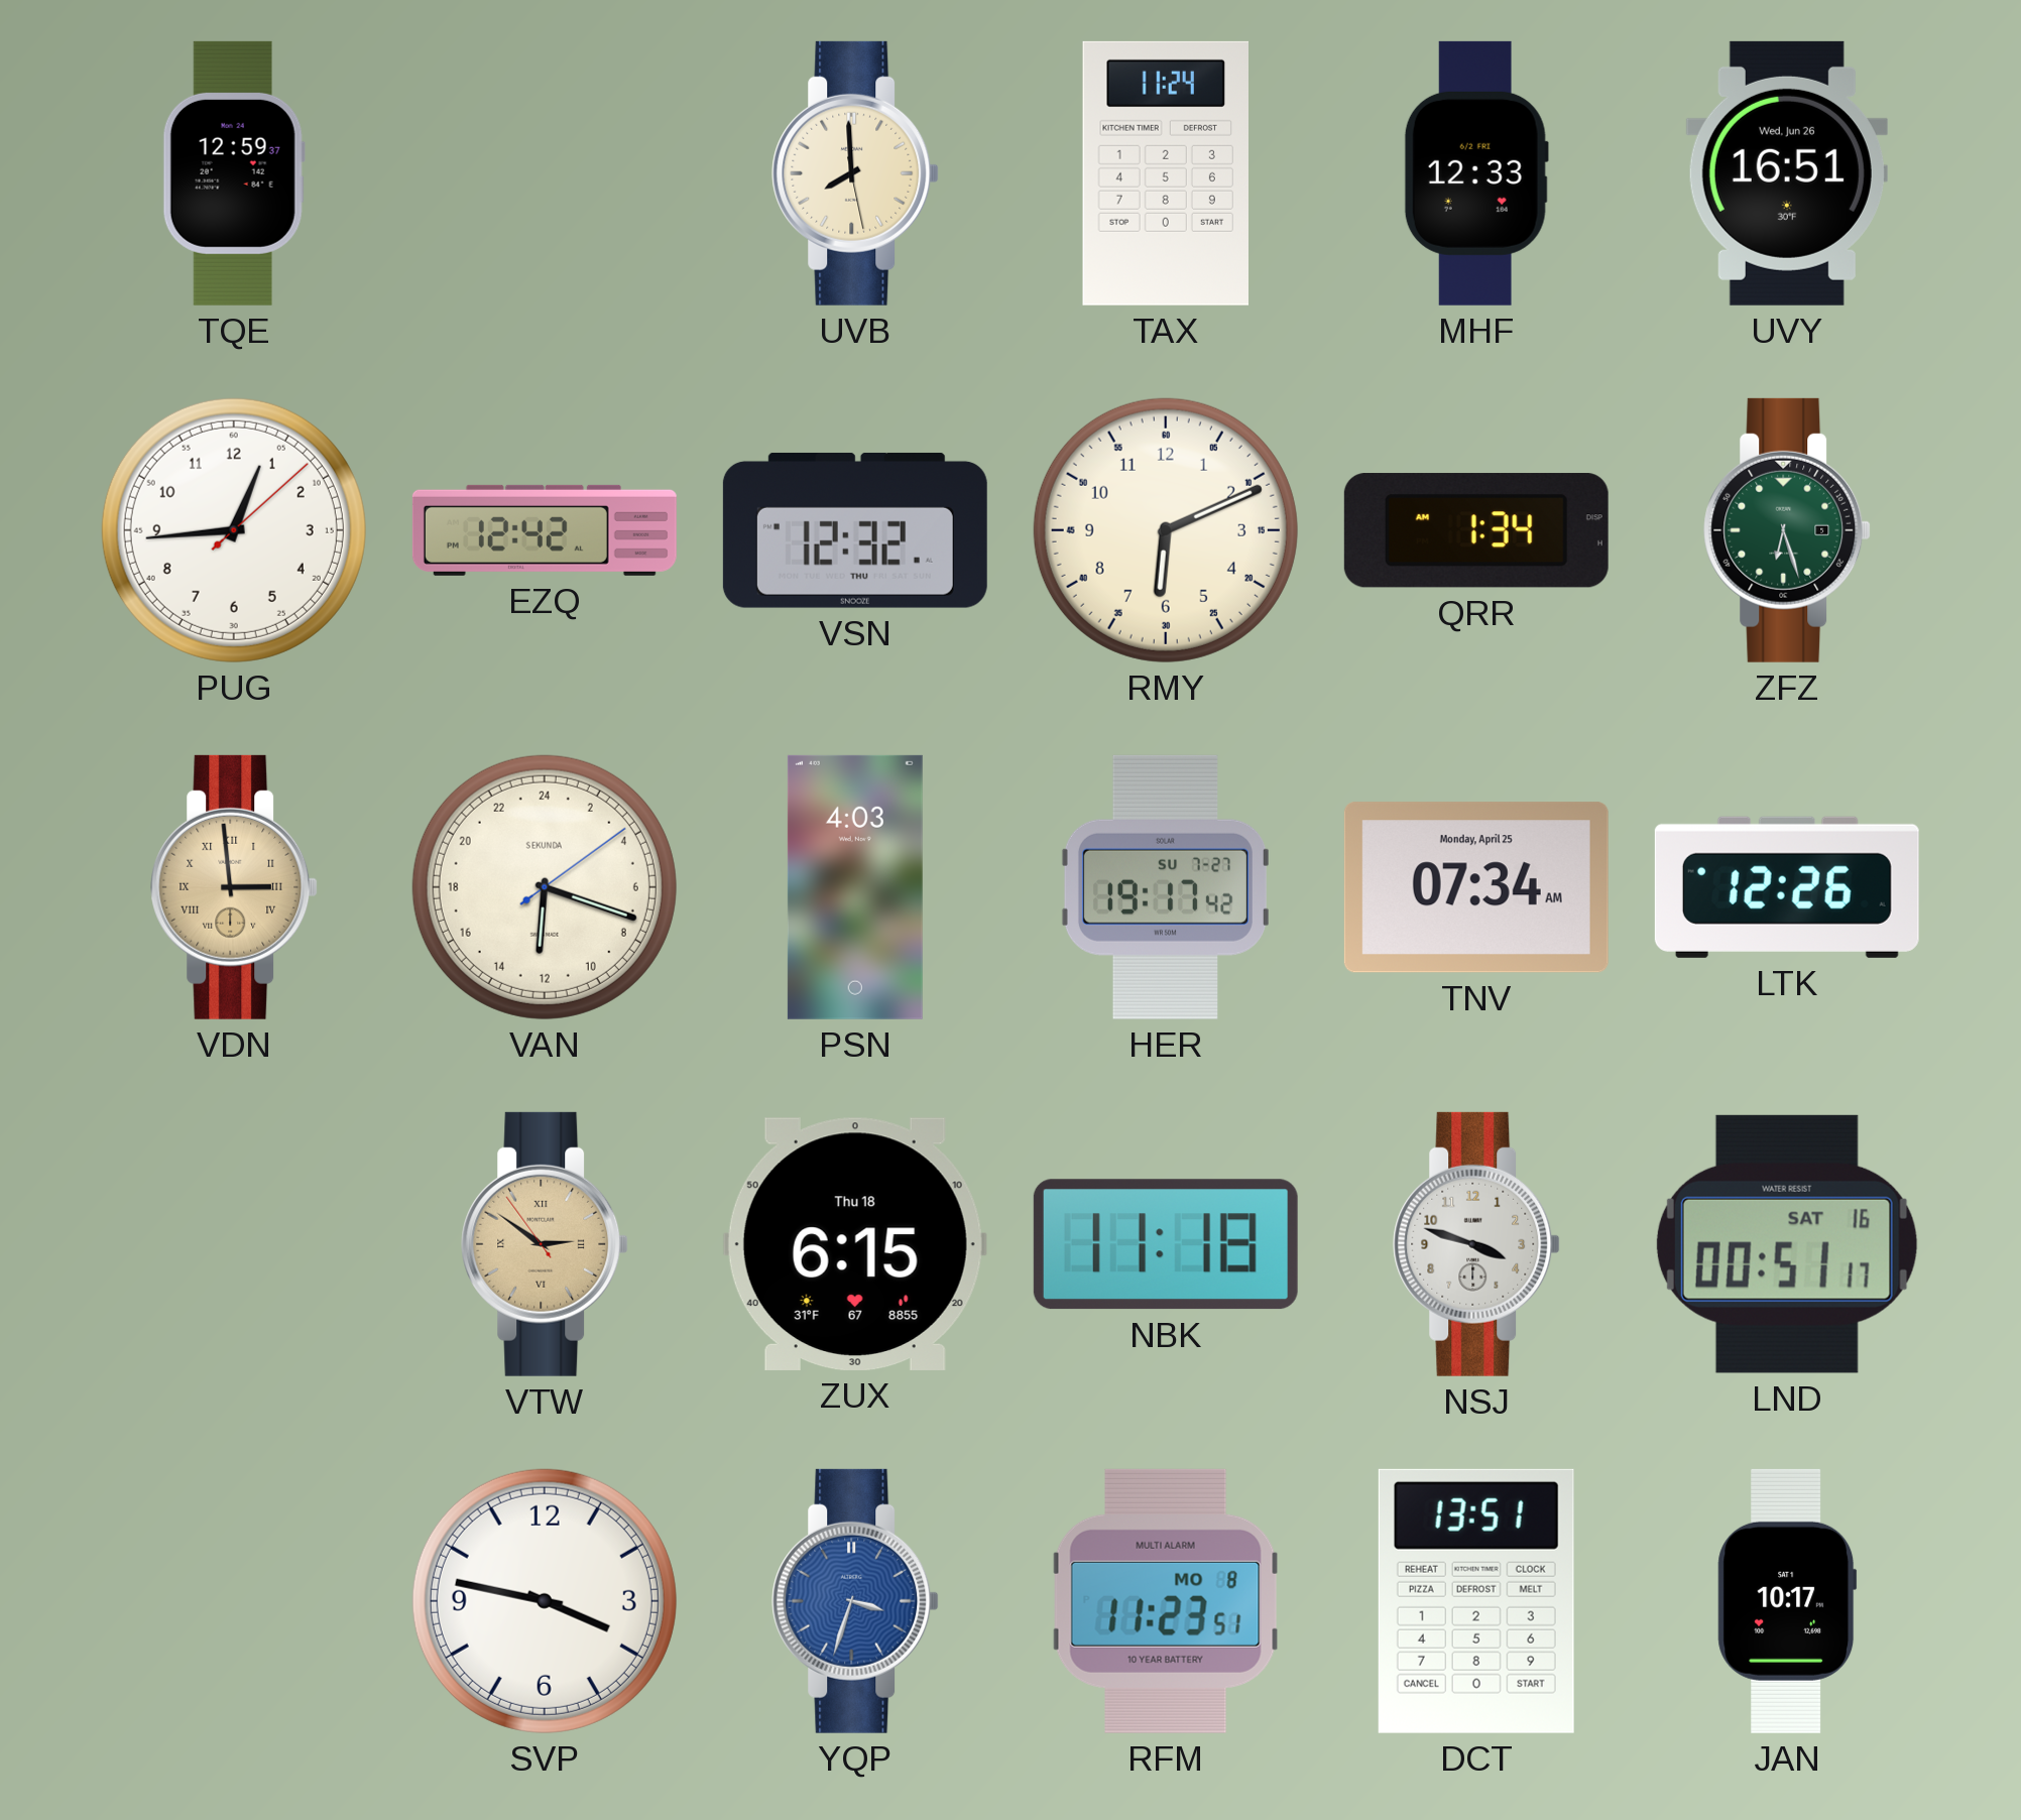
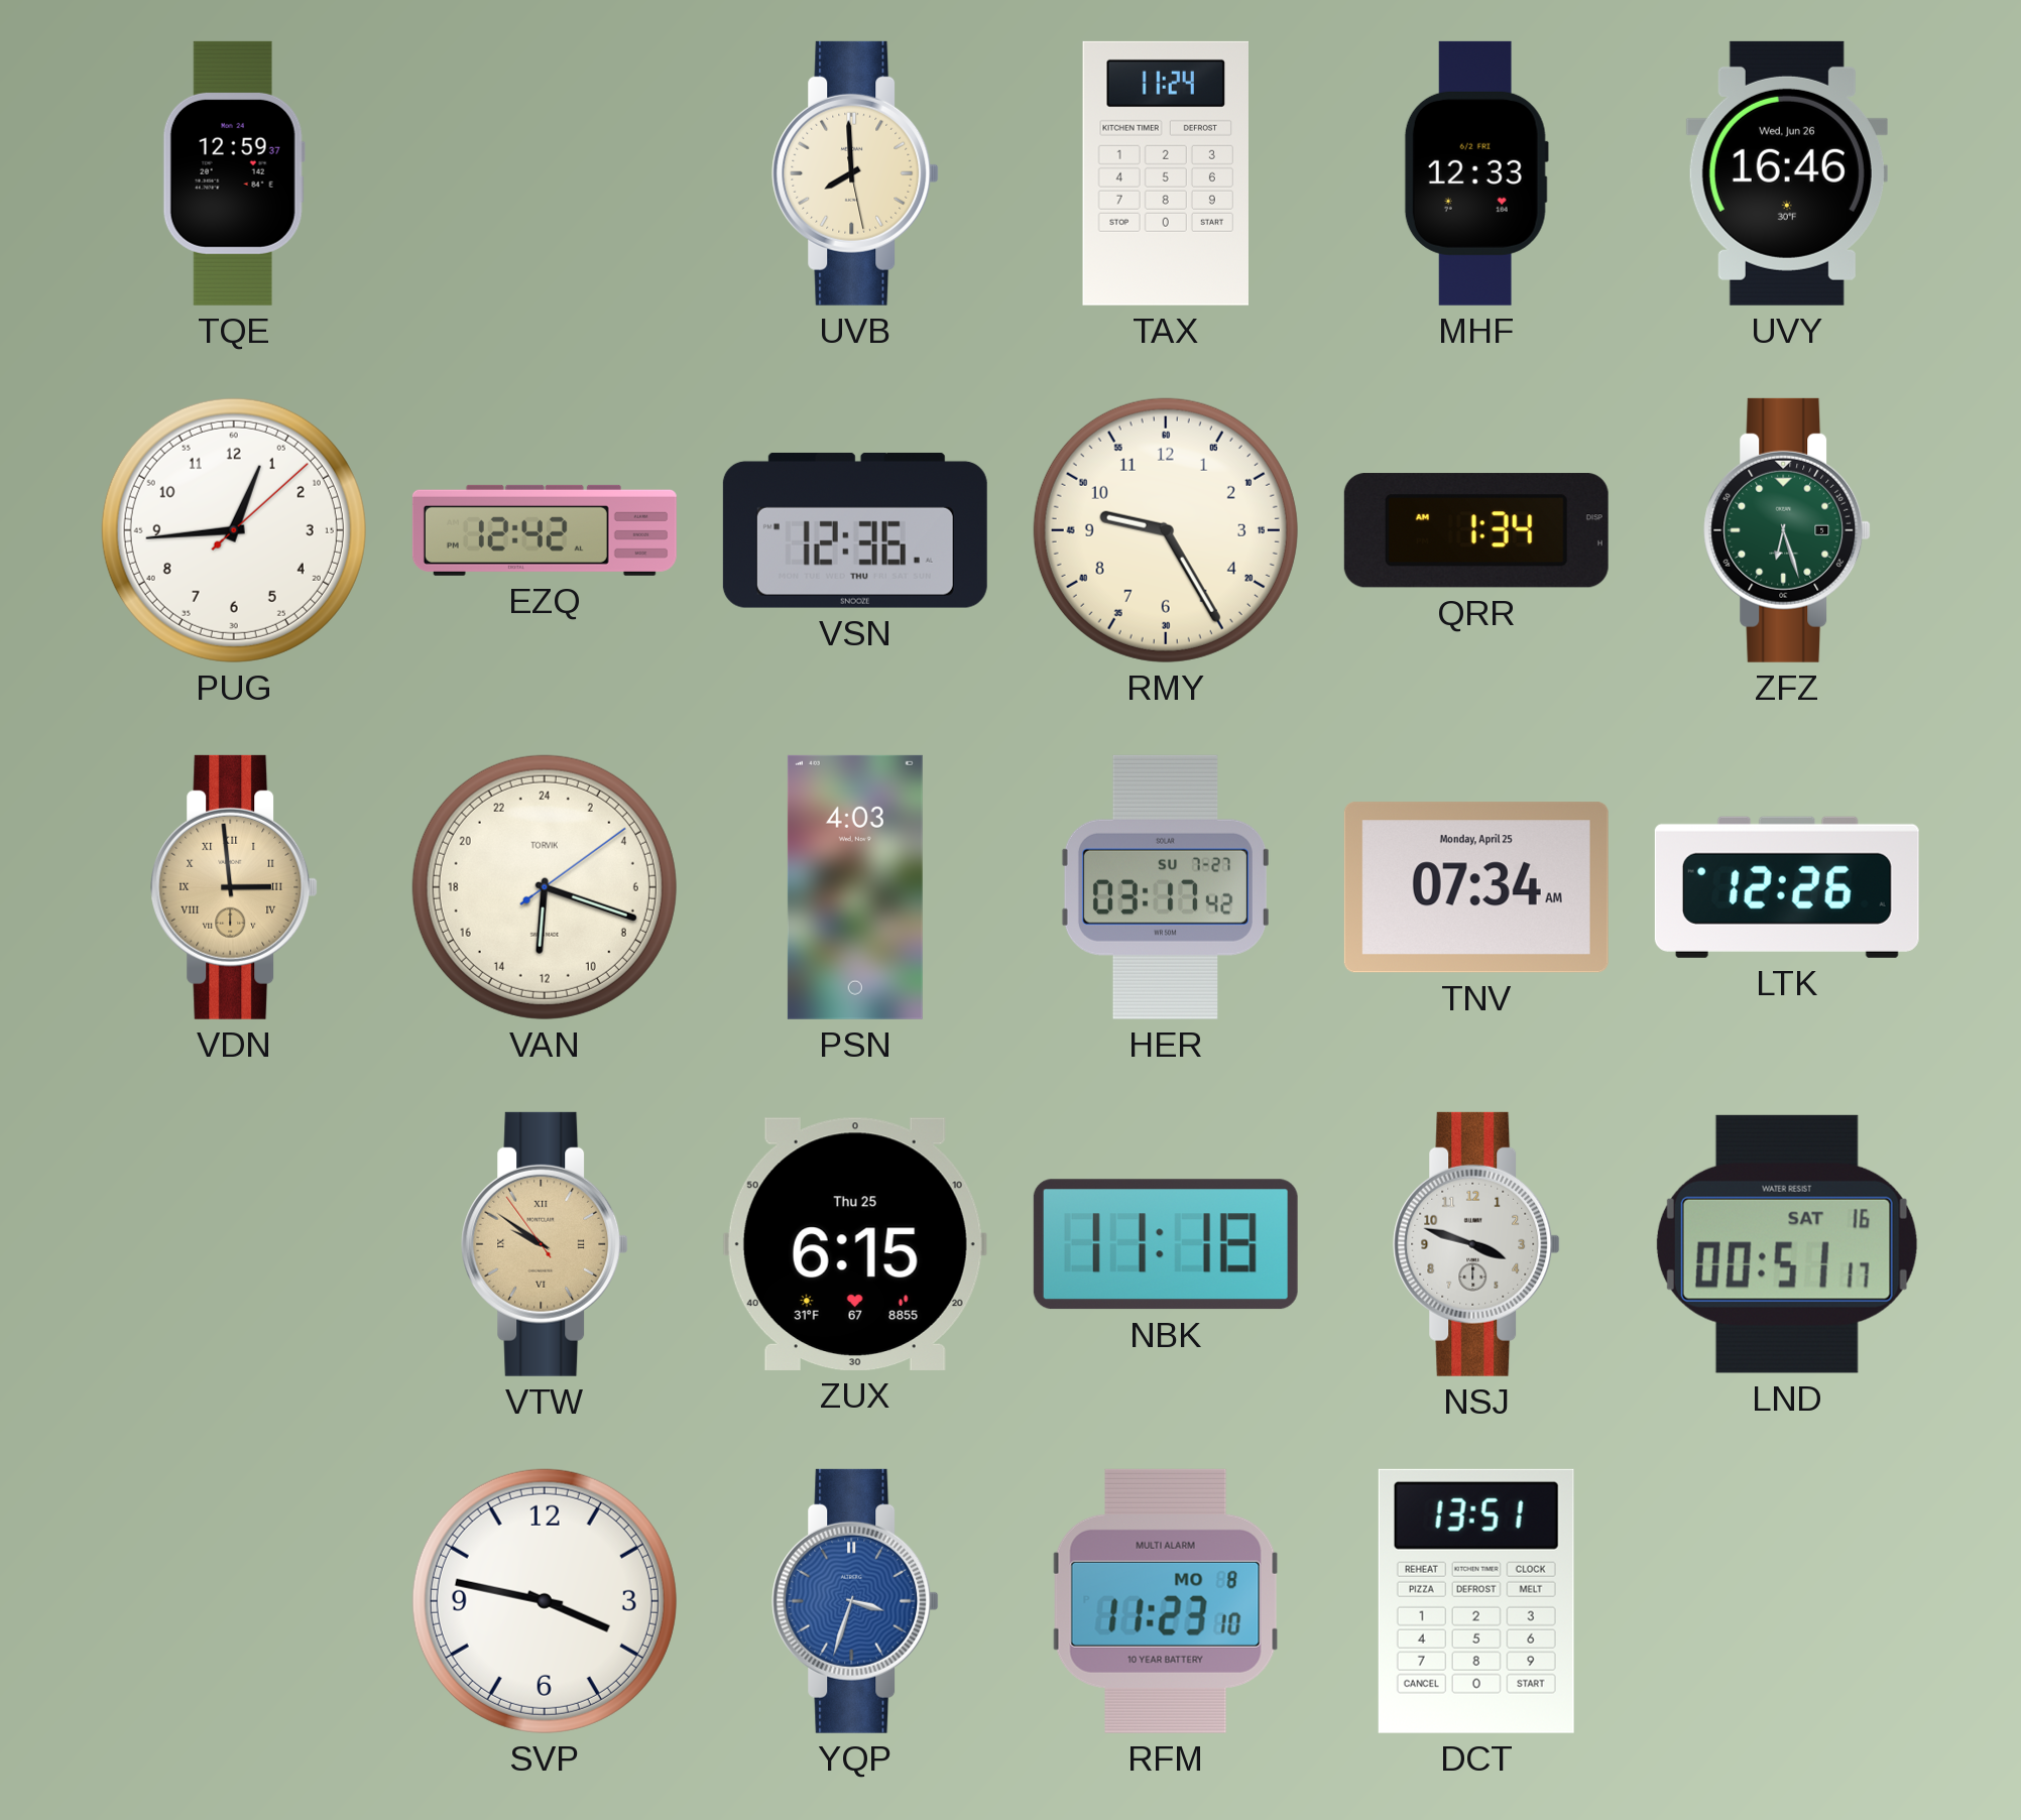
UVY: 16:51 -> 16:46
VSN: 12:32 -> 12:36
RMY: 6:11 -> 9:25
VAN brand: SEKUNDA -> TORVIK
HER: 19:17 -> 03:17
VTW: 2:50 -> 9:50
ZUX date: Thu 18 -> Thu 25
RFM: 11:23:51 -> 11:23:10
JAN: 10:17 -> none
